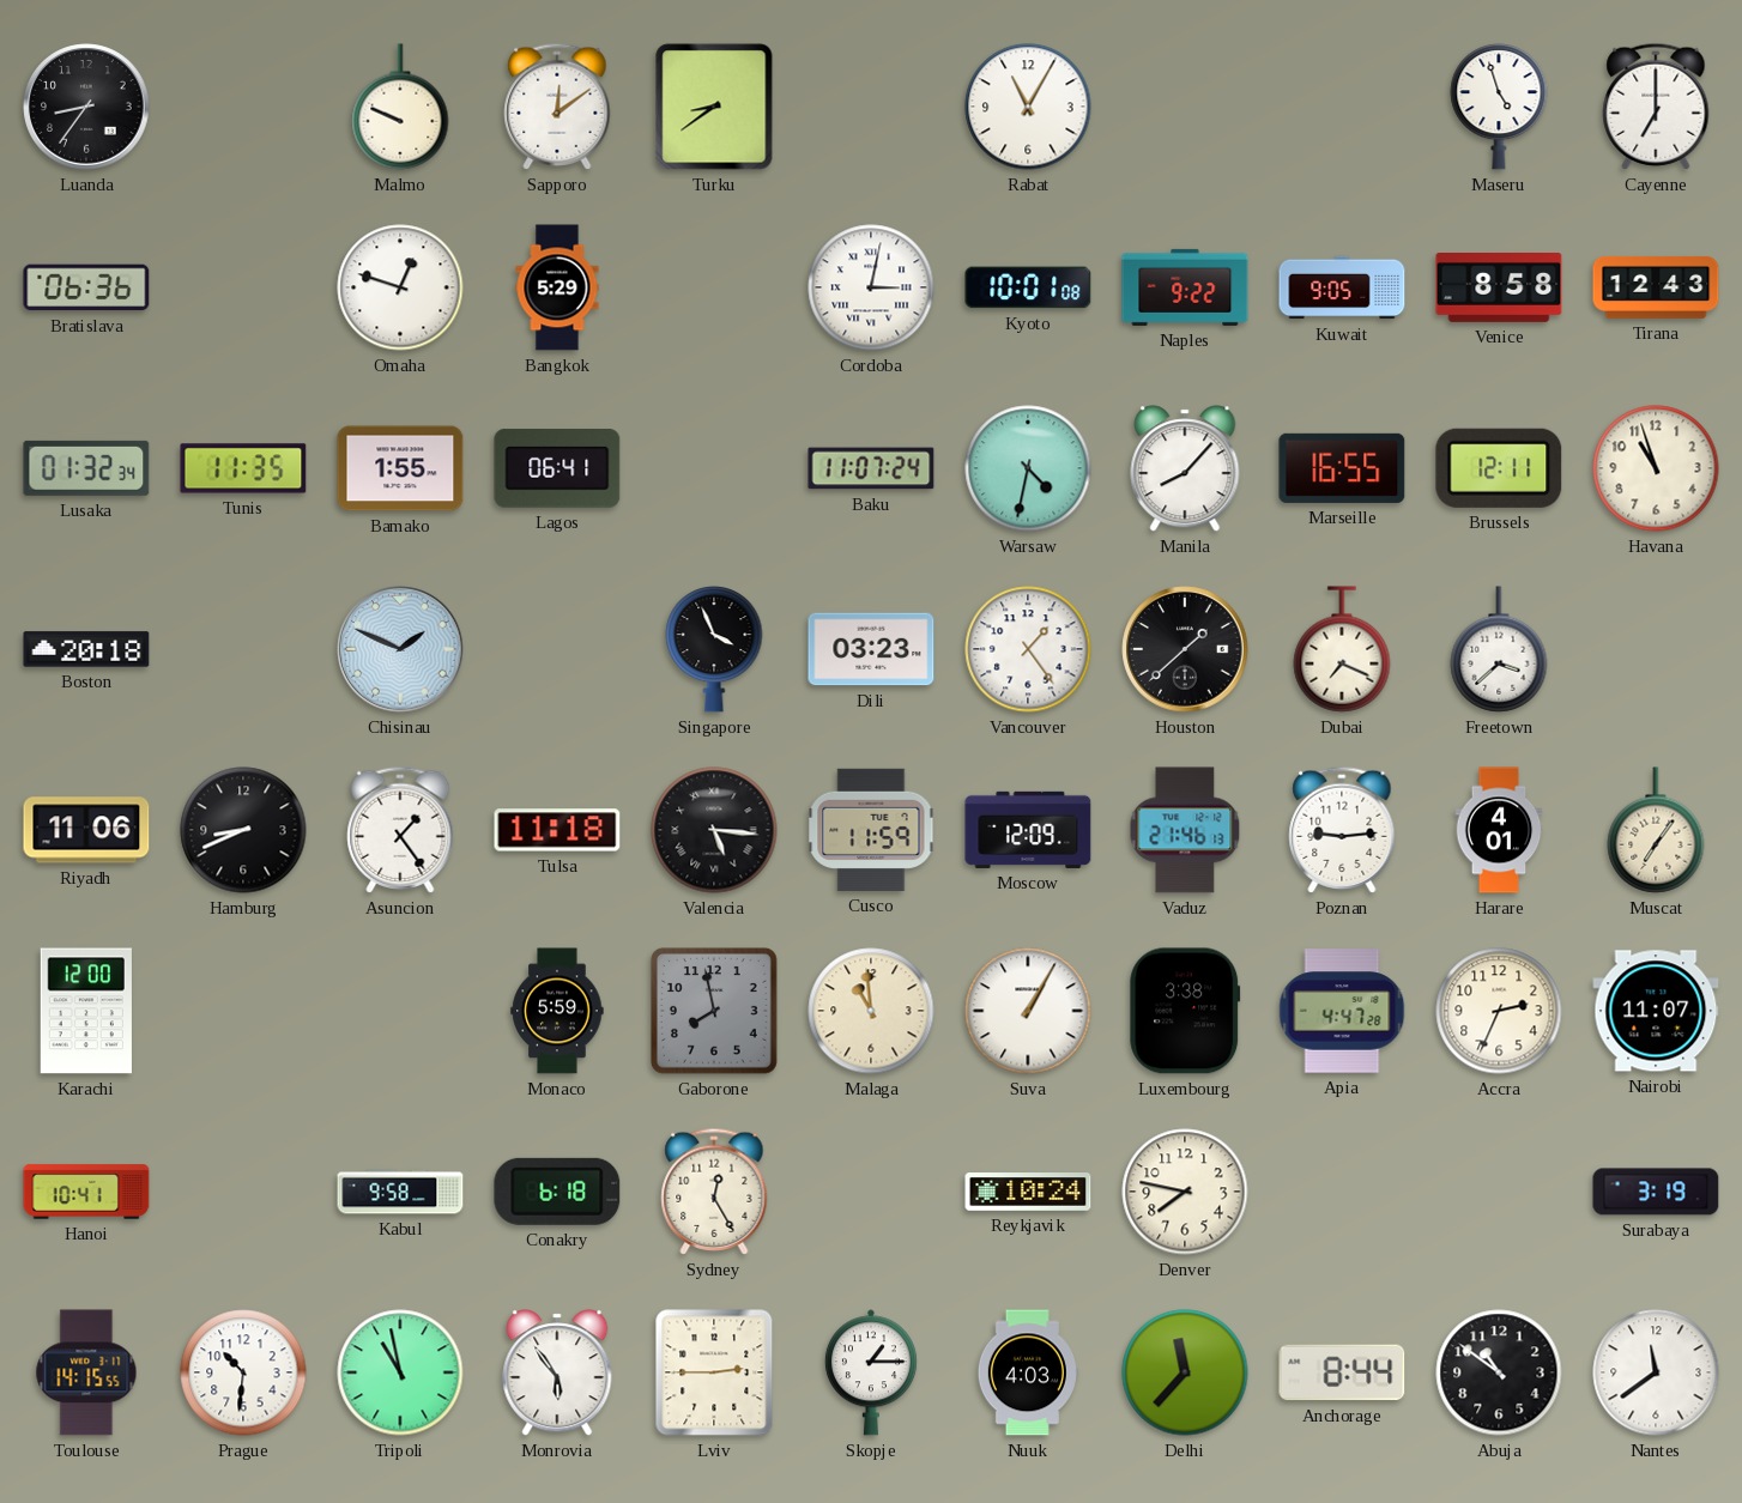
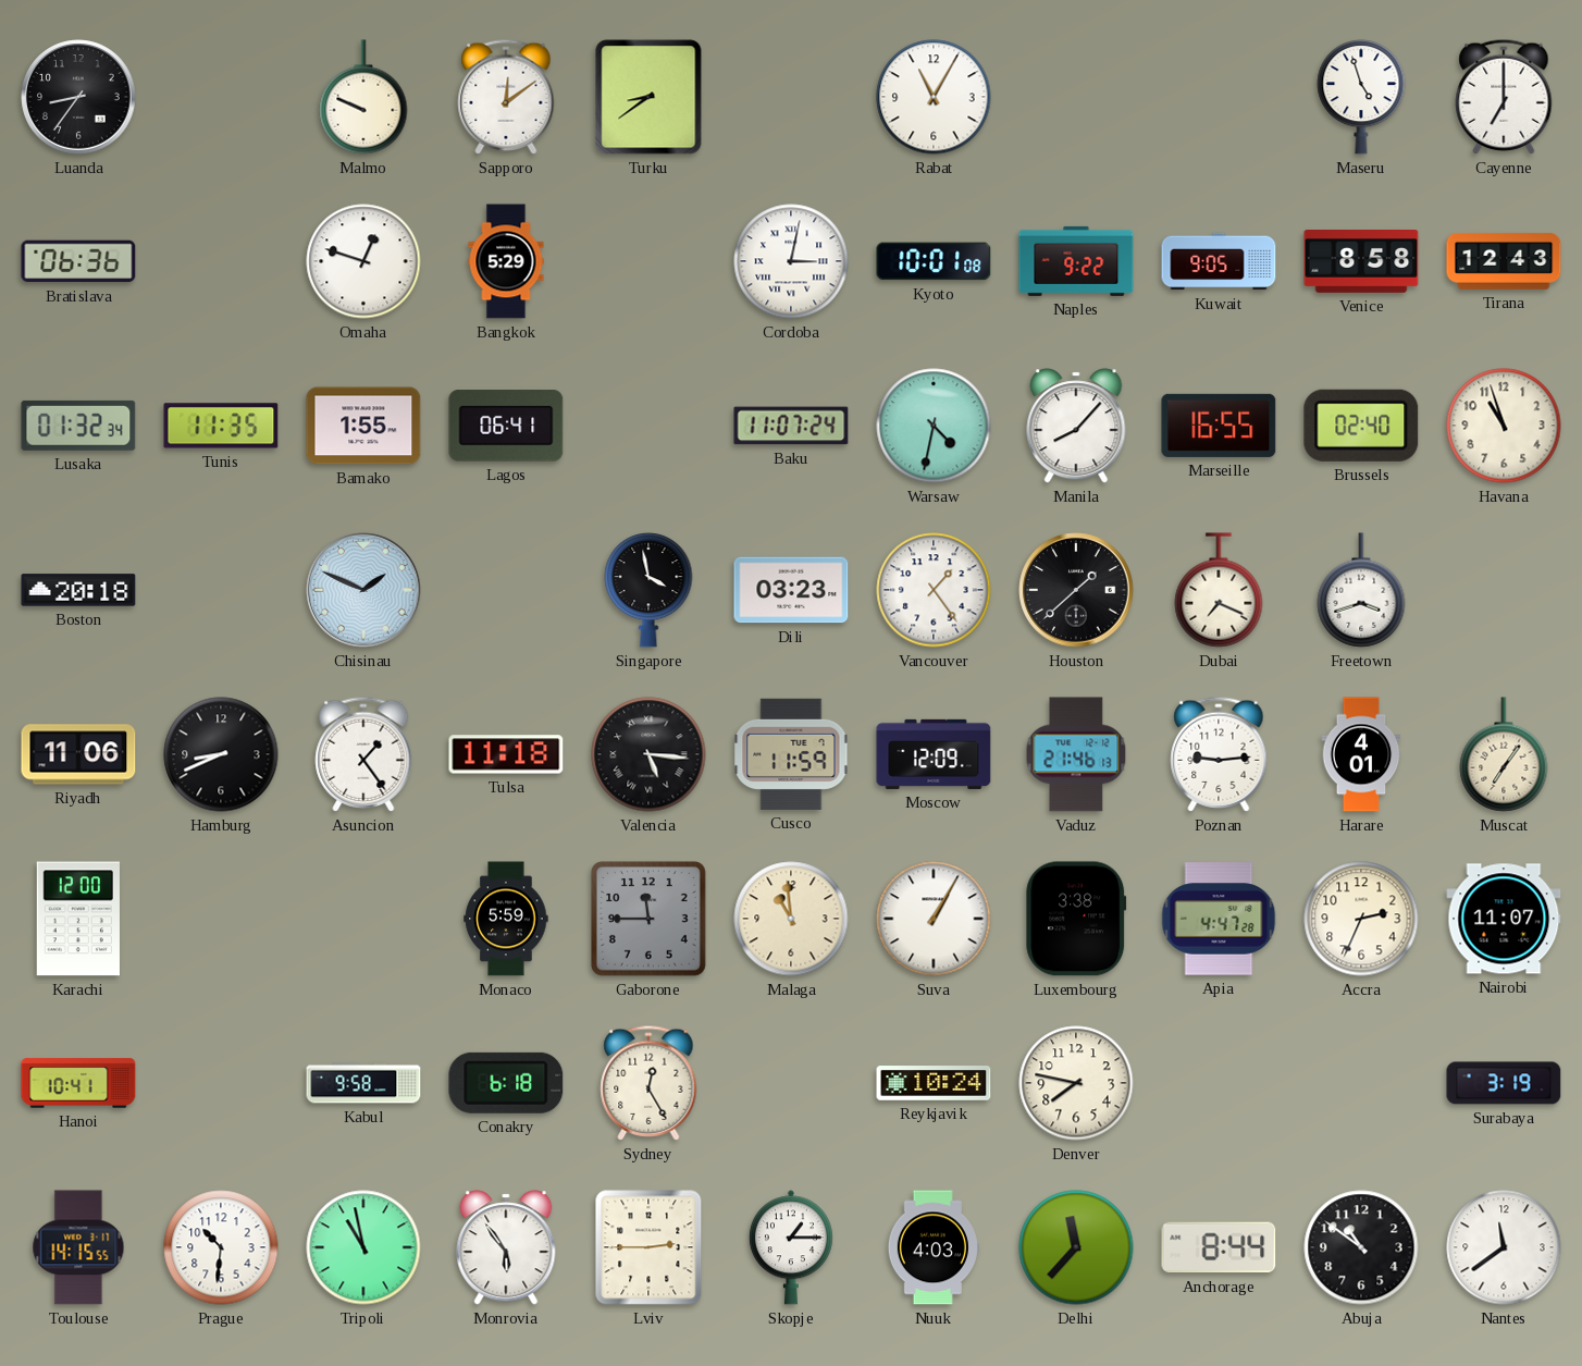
Brussels: 12:11 -> 02:40
Singapore: 3:56 -> 3:58
Freetown: 3:38 -> 3:42
Gaborone: 7:58 -> 11:45
